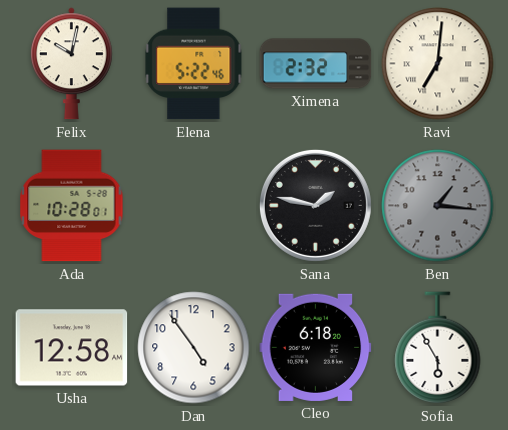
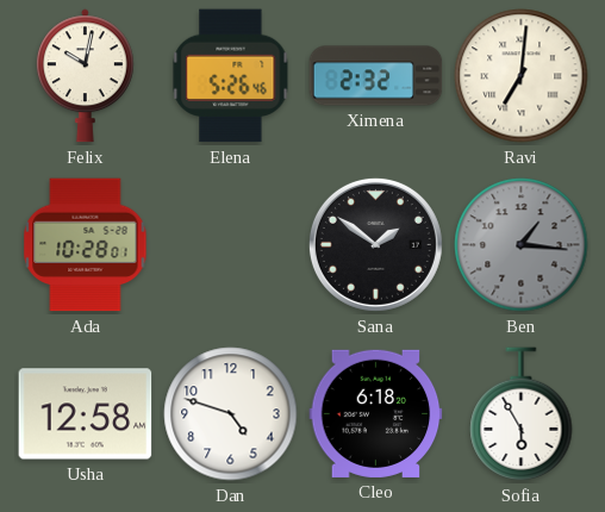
Elena: 5:22 -> 5:26
Sana: 1:47 -> 1:51
Dan: 4:54 -> 4:48
